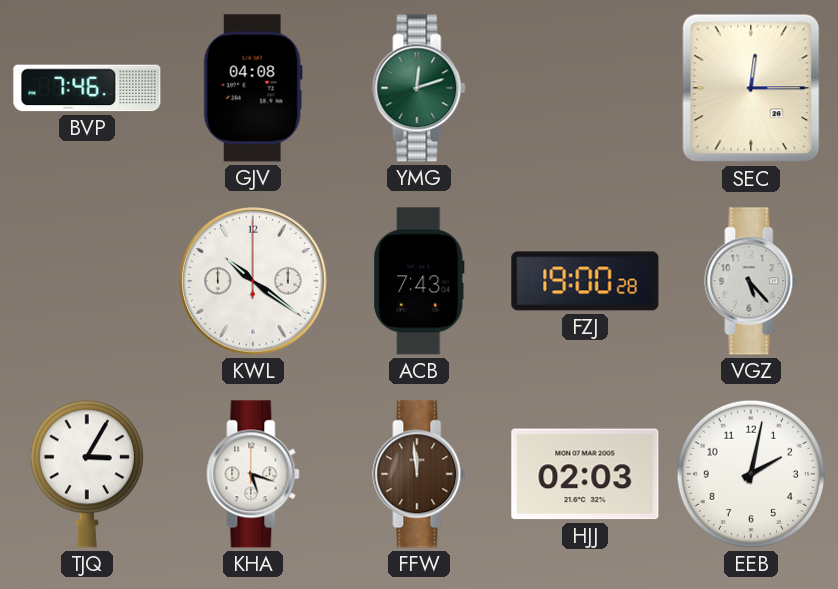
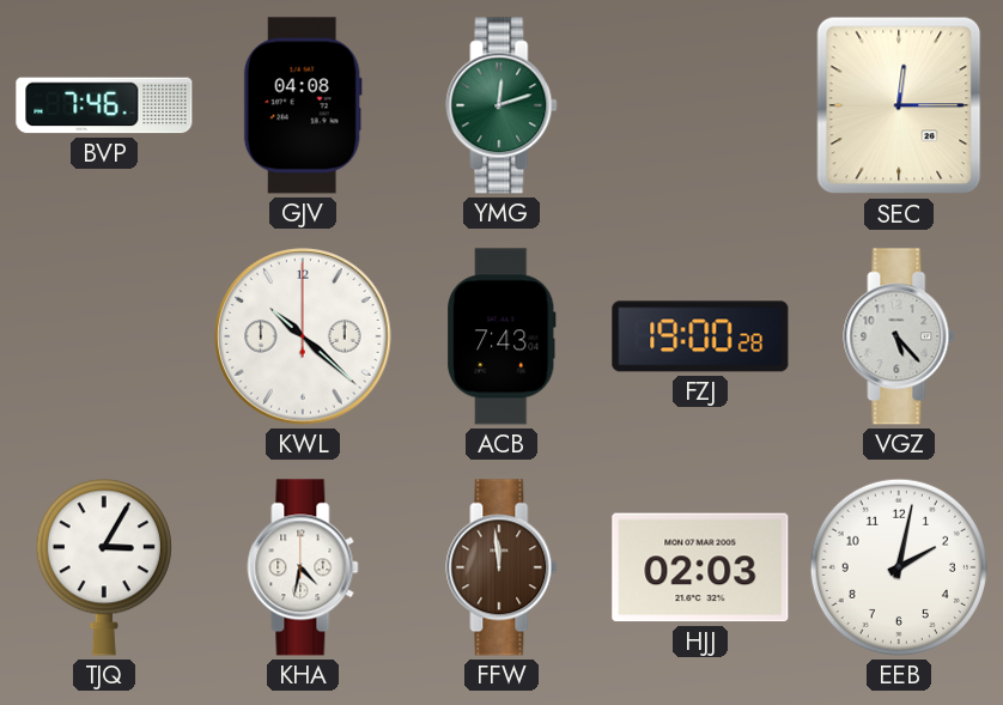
KWL: 10:21 -> 10:22
KHA: 5:18 -> 4:32
